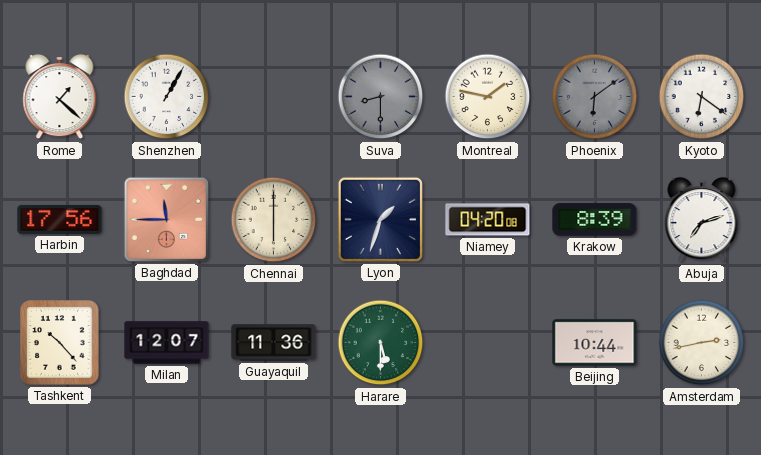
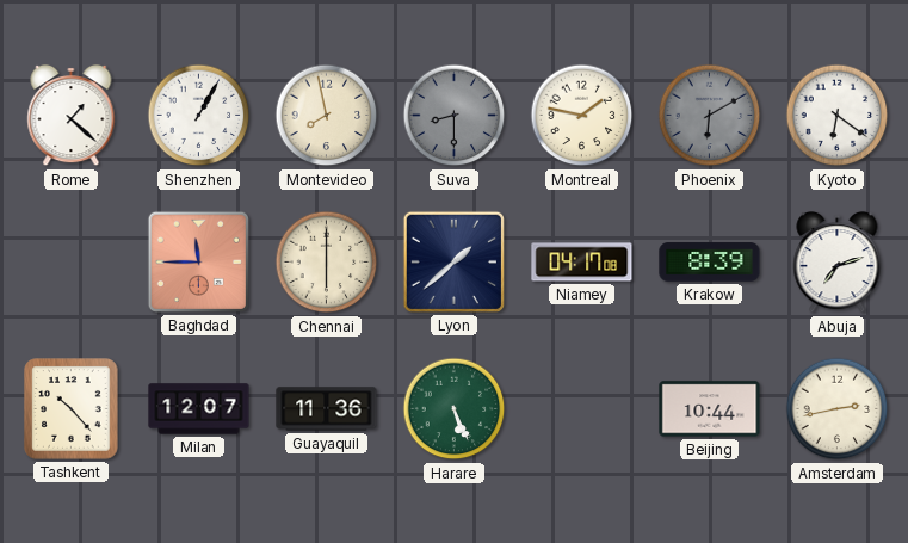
Montevideo: none -> 7:58
Phoenix: 6:09 -> 6:10
Harbin: 17:56 -> none
Lyon: 1:33 -> 1:38
Niamey: 04:20 -> 04:17
Harare: 5:30 -> 5:26
